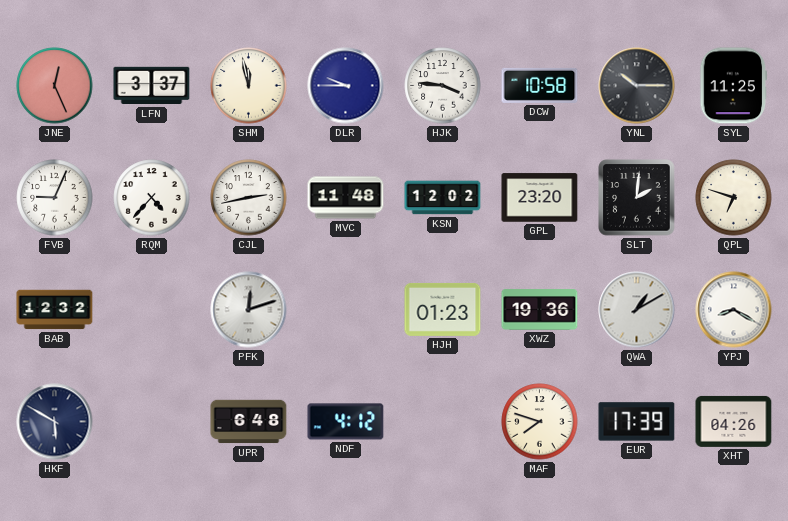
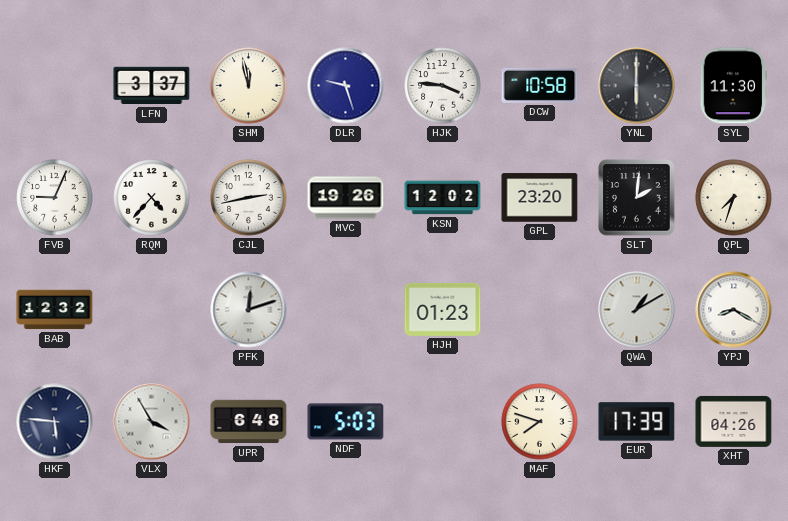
JNE: 12:26 -> none
DLR: 9:45 -> 9:27
YNL: 10:15 -> 6:00
SYL: 11:25 -> 11:30
MVC: 11:48 -> 19:26
QPL: 6:48 -> 7:33
XWZ: 19:36 -> none
HKF: 5:50 -> 5:46
VLX: none -> 3:55
NDF: 4:12 -> 5:03
